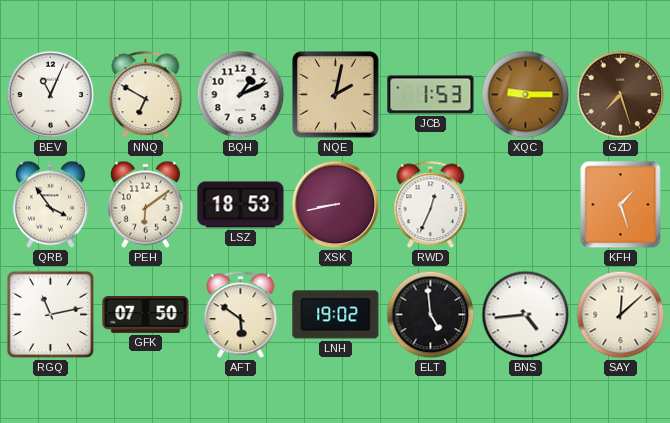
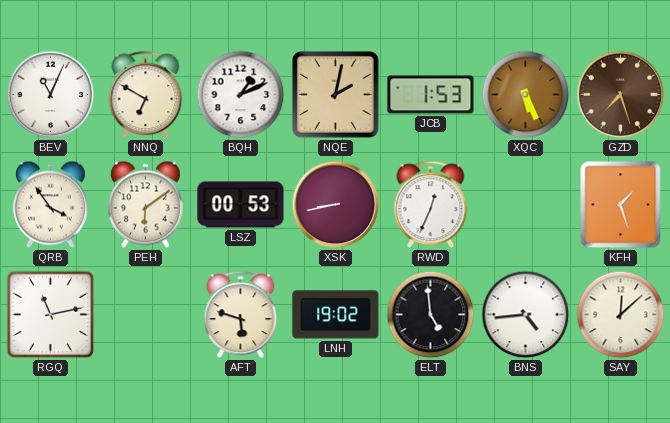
XQC: 9:15 -> 5:26
LSZ: 18:53 -> 00:53
GFK: 07:50 -> none
AFT: 5:51 -> 5:48
